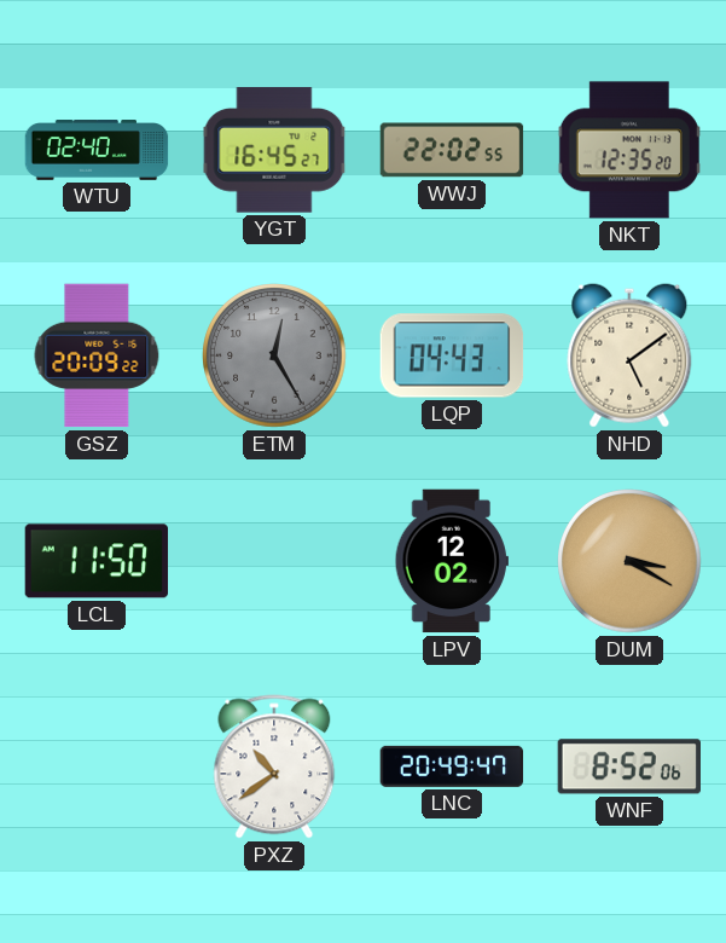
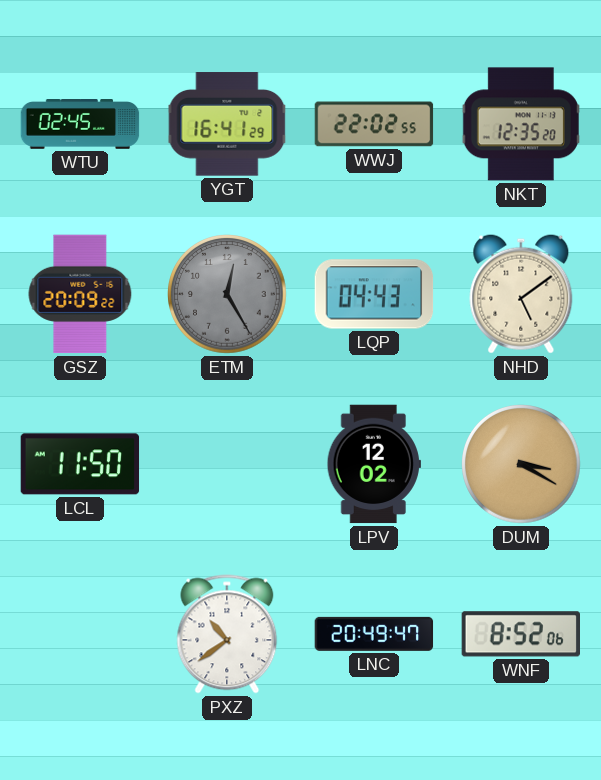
WTU: 02:40 -> 02:45
YGT: 16:45 -> 16:41
